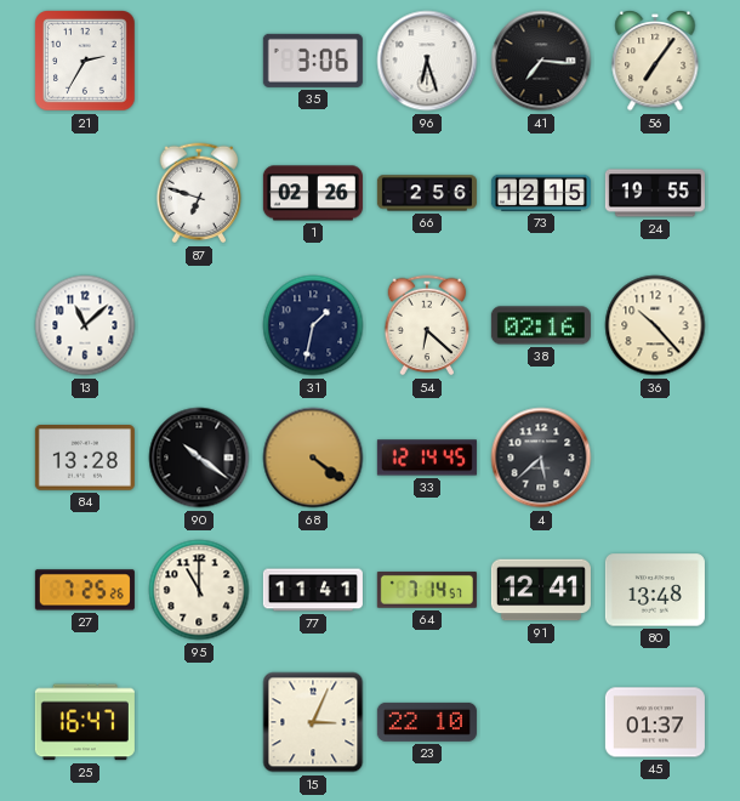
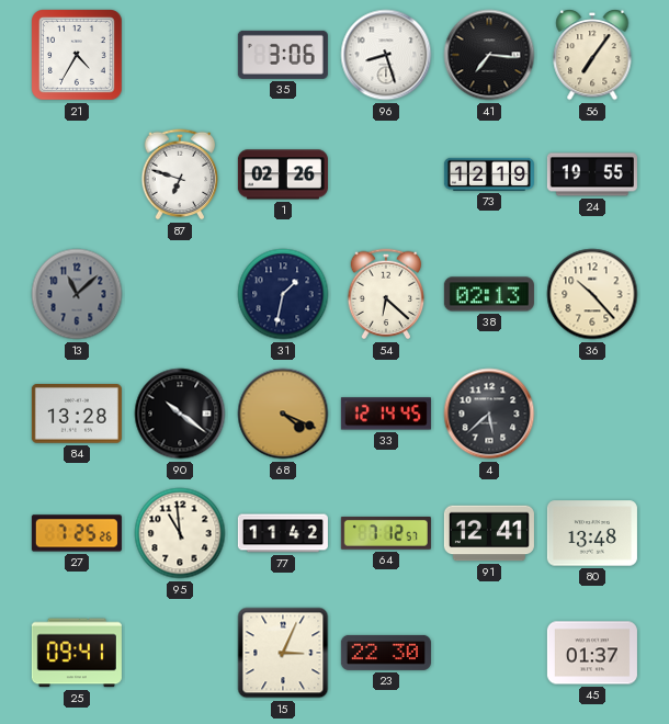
21: 2:35 -> 4:35
96: 6:27 -> 8:27
66: 2:56 -> none
73: 12:15 -> 12:19
13 dial: white -> grey
38: 02:16 -> 02:13
68: 4:21 -> 4:19
95: 11:00 -> 10:59
77: 11:41 -> 11:42
64: 7:14 -> 7:12
25: 16:47 -> 09:41
23: 22:10 -> 22:30
